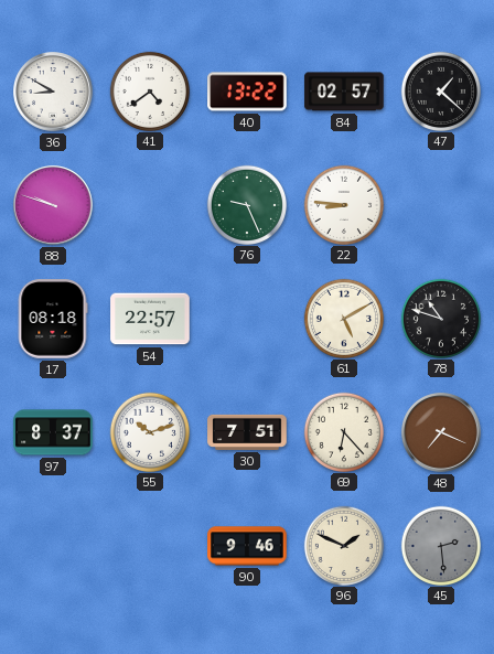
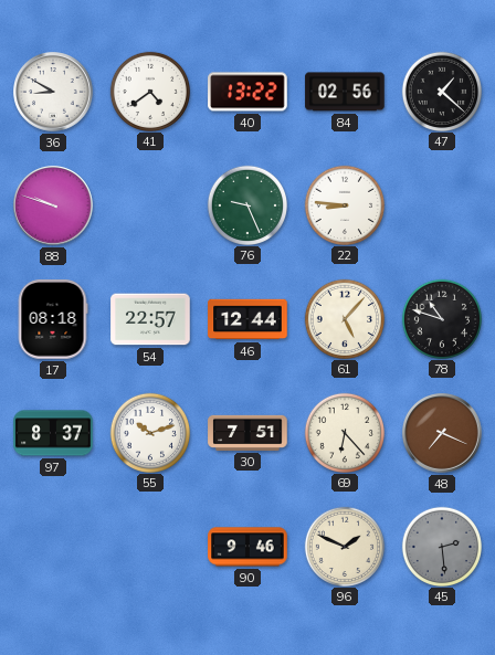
84: 02:57 -> 02:56
46: none -> 12:44
61: 5:10 -> 5:07
